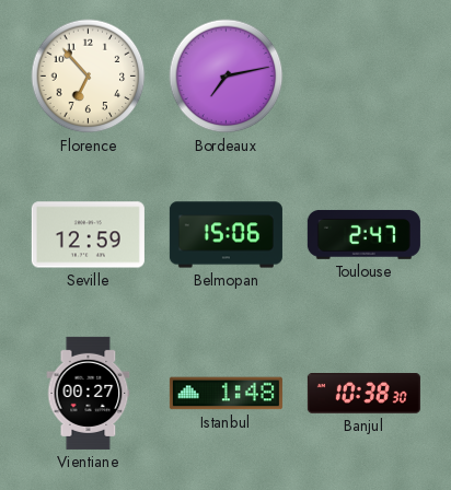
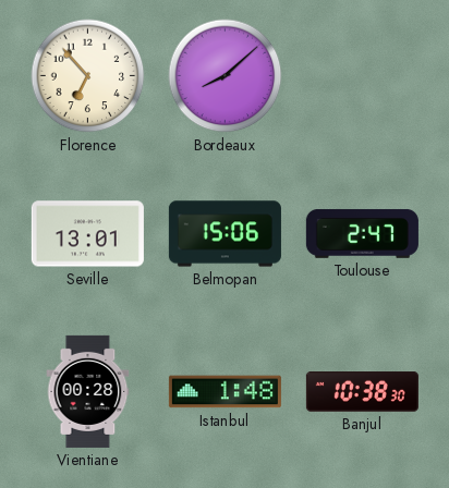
Bordeaux: 7:13 -> 8:08
Seville: 12:59 -> 13:01
Vientiane: 00:27 -> 00:28
